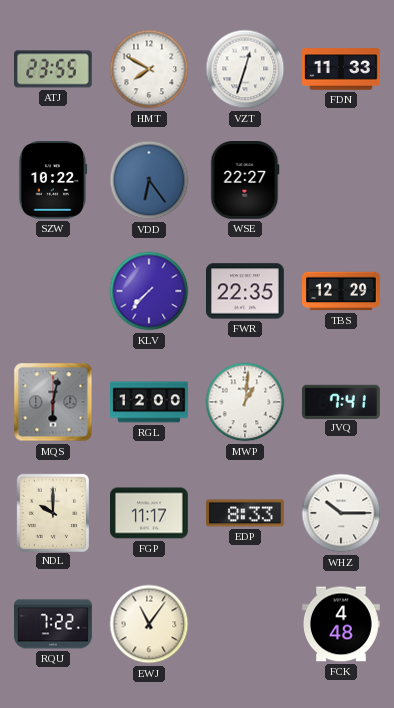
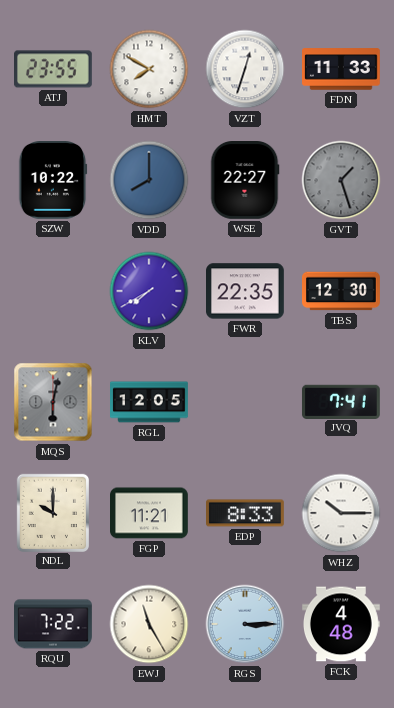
VDD: 6:24 -> 8:00
GVT: none -> 1:27
KLV: 7:37 -> 7:40
TBS: 12:29 -> 12:30
RGL: 12:00 -> 12:05
MWP: 1:01 -> none
FGP: 11:17 -> 11:21
EWJ: 11:06 -> 11:25
RGS: none -> 3:15
